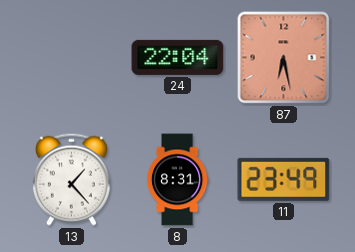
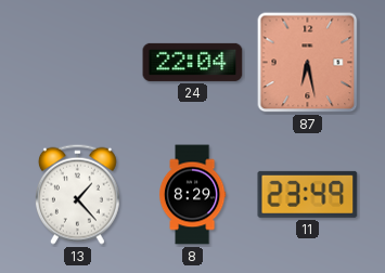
8: 8:31 -> 8:29
